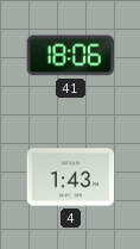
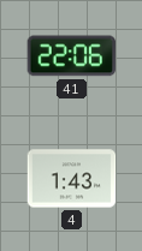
41: 18:06 -> 22:06
